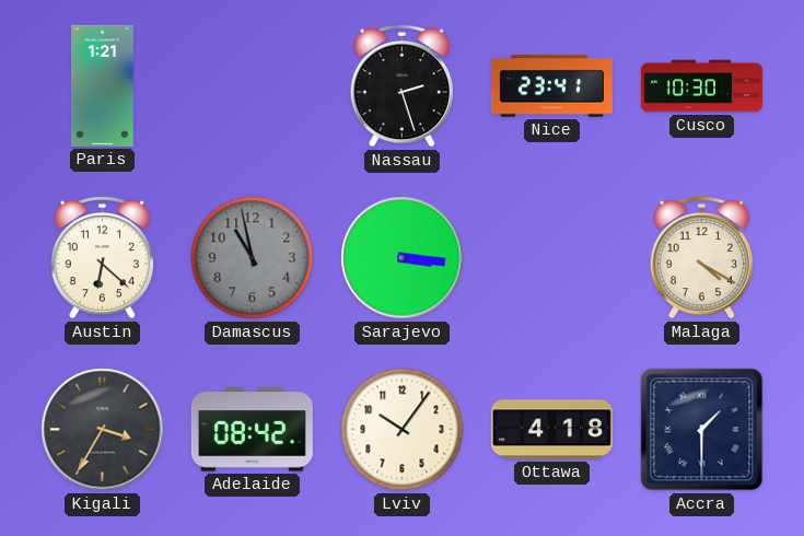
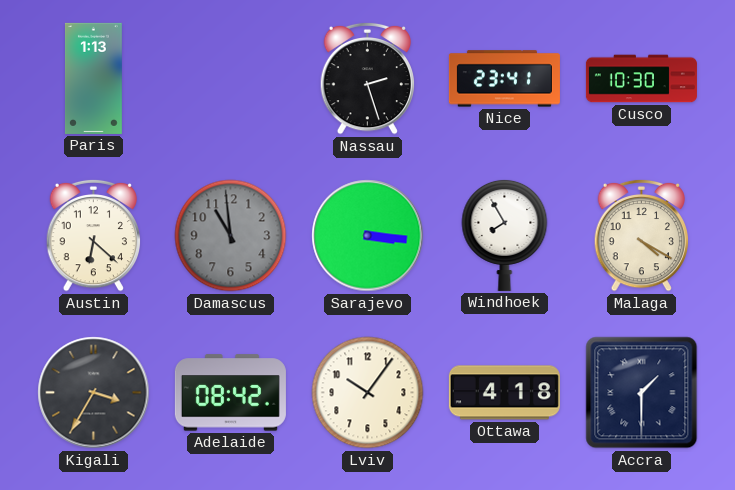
Paris: 1:21 -> 1:13
Damascus: 10:58 -> 10:59
Windhoek: none -> 7:55
